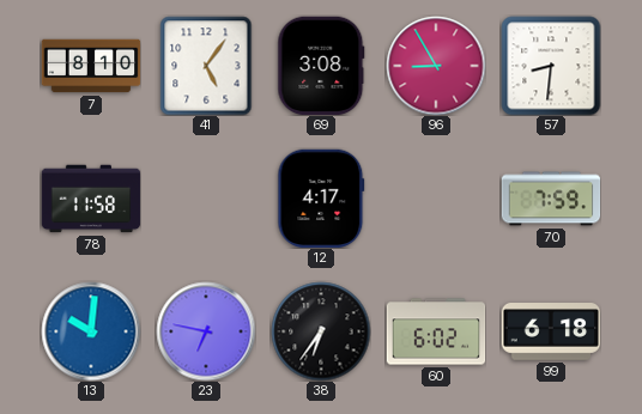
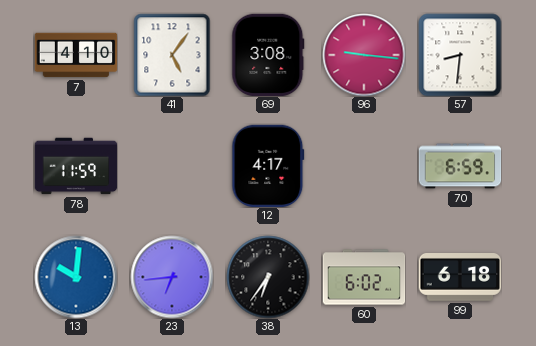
7: 8:10 -> 4:10
96: 8:55 -> 9:16
78: 11:58 -> 11:59
70: 7:59 -> 6:59
23: 6:47 -> 6:44
